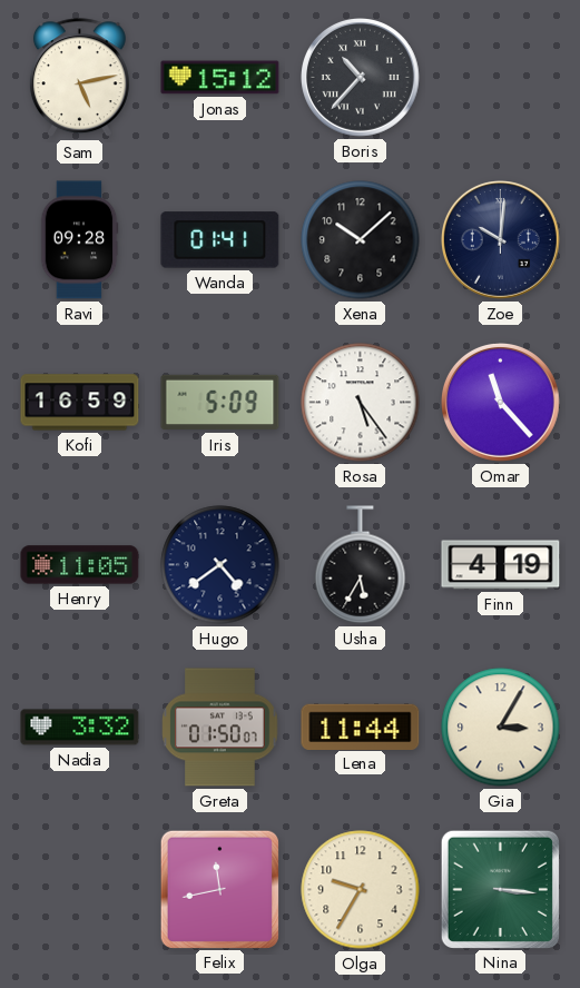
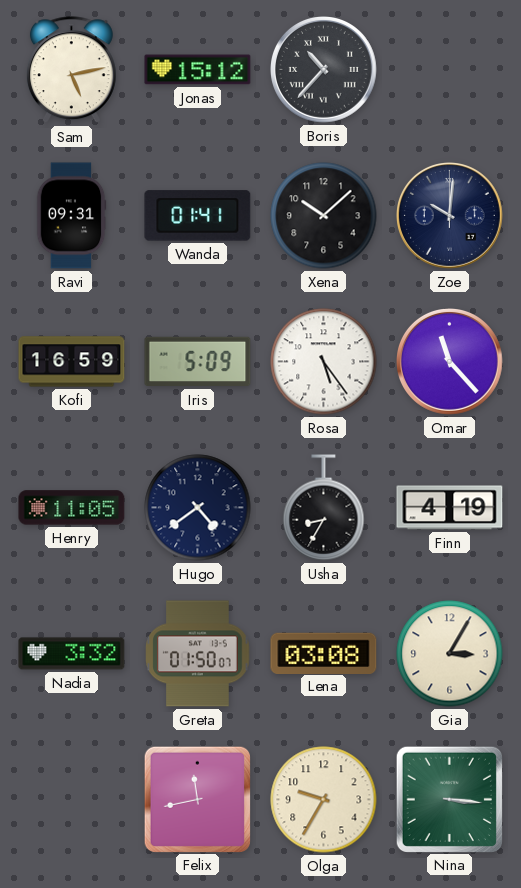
Ravi: 09:28 -> 09:31
Usha: 5:35 -> 8:35
Lena: 11:44 -> 03:08
